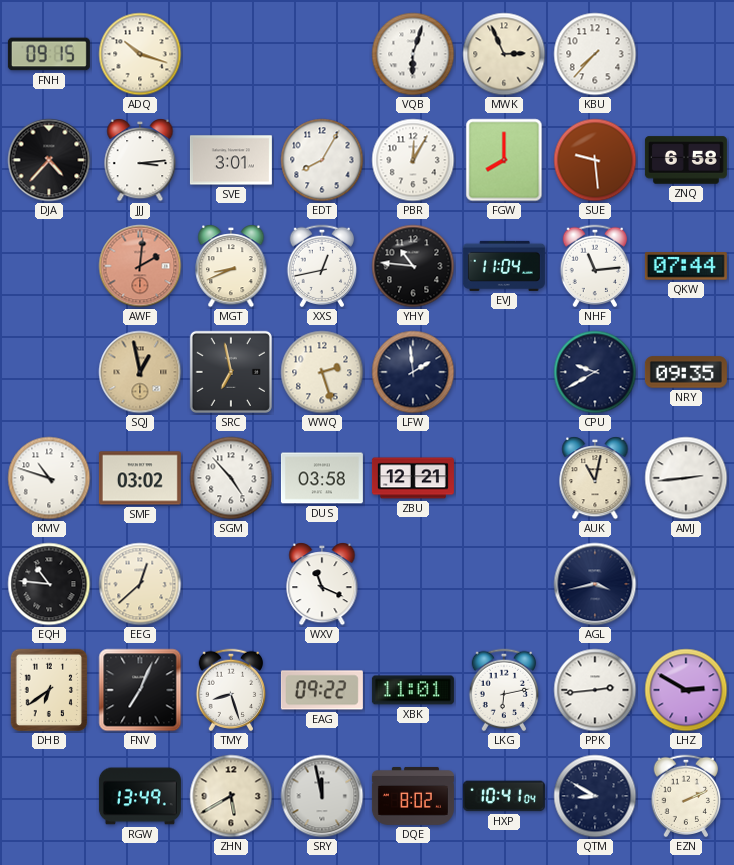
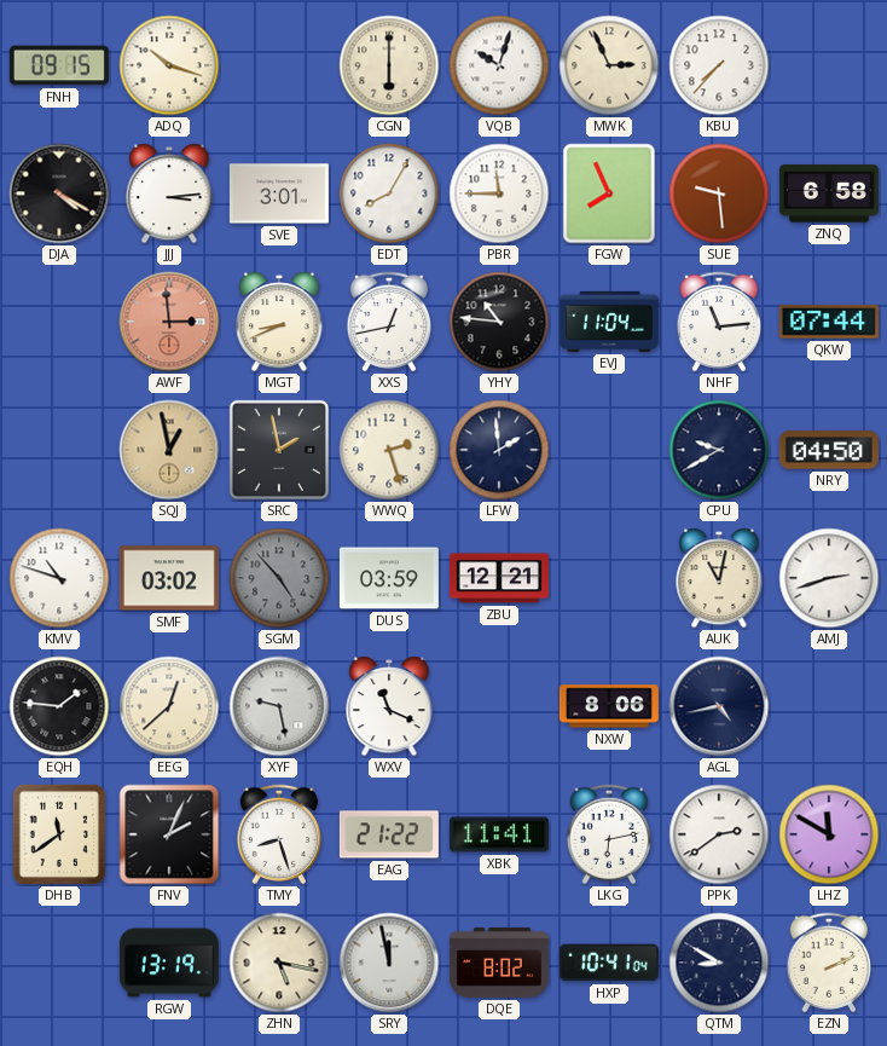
CGN: none -> 6:00
VQB: 6:03 -> 10:03
DJA: 4:37 -> 4:20
PBR: 12:05 -> 11:45
FGW: 8:00 -> 7:56
AWF: 2:01 -> 2:59
SRC: 6:58 -> 1:58
NRY: 09:35 -> 04:50
SGM dial: white -> grey
DUS: 03:58 -> 03:59
AMJ: 2:44 -> 2:42
EQH: 10:46 -> 1:46
XYF: none -> 9:28
NXW: none -> 8:06
AGL: 3:43 -> 4:43
DHB: 6:39 -> 11:39
FNV: 7:04 -> 2:04
EAG: 09:22 -> 21:22
XBK: 11:01 -> 11:41
PPK: 2:44 -> 2:39
LHZ: 2:50 -> 11:50
RGW: 13:49 -> 13:19
ZHN: 5:40 -> 5:17
